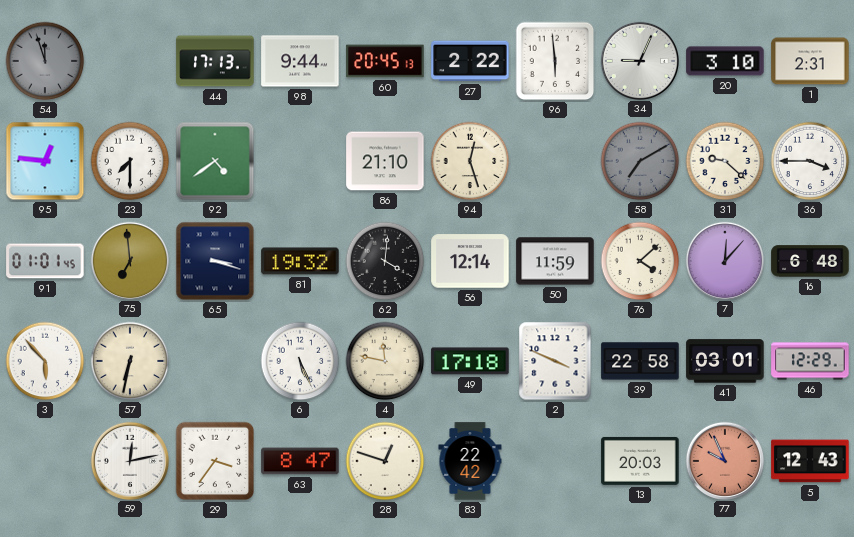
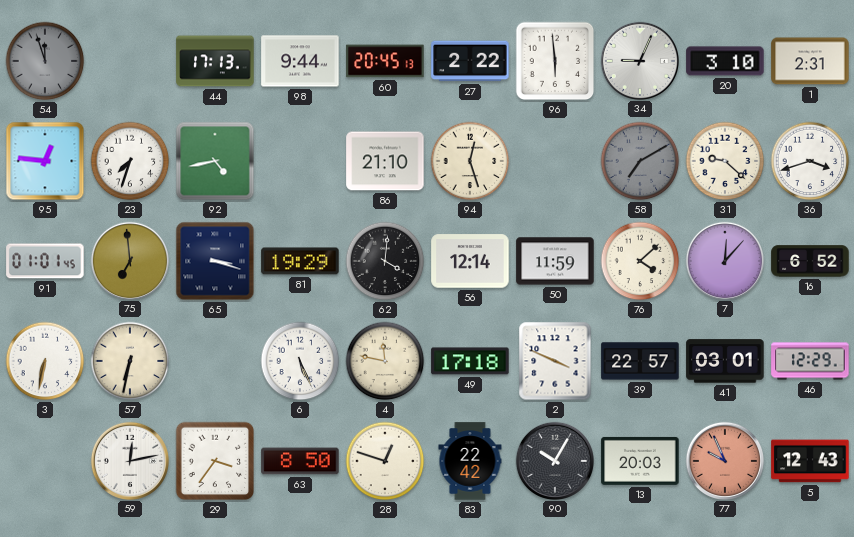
23: 7:30 -> 7:33
92: 4:39 -> 4:43
36: 3:45 -> 3:42
81: 19:32 -> 19:29
16: 6:48 -> 6:52
3: 5:53 -> 6:32
39: 22:58 -> 22:57
63: 8:47 -> 8:50
90: none -> 10:05
